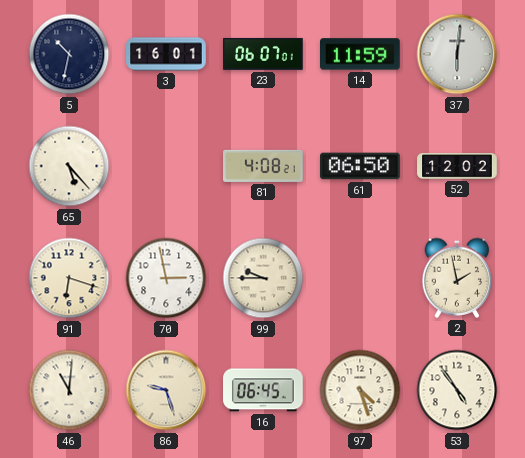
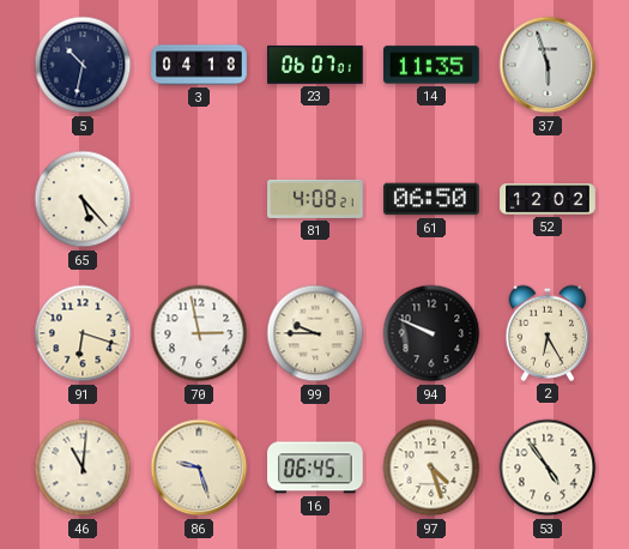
3: 16:01 -> 04:18
14: 11:59 -> 11:35
37: 6:01 -> 5:57
94: none -> 9:49
2: 1:58 -> 6:25
